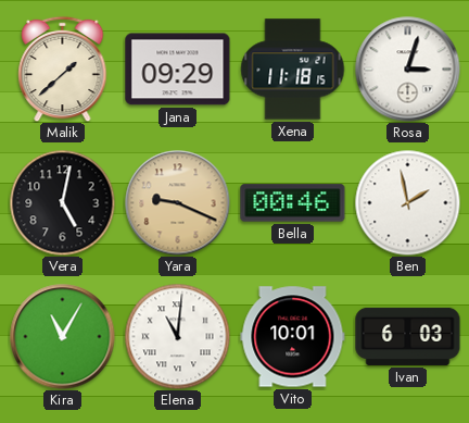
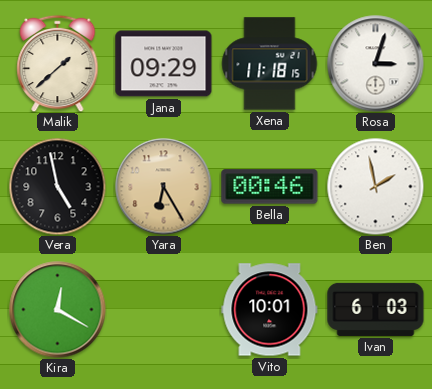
Vera: 5:02 -> 4:58
Yara: 9:19 -> 6:25
Kira: 11:05 -> 12:20
Elena: 11:01 -> none
